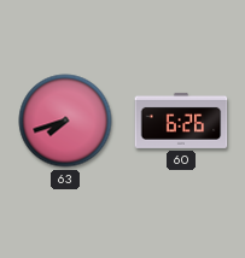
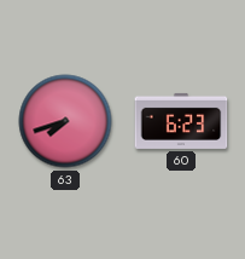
60: 6:26 -> 6:23
